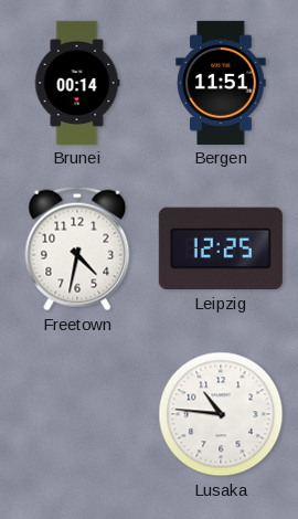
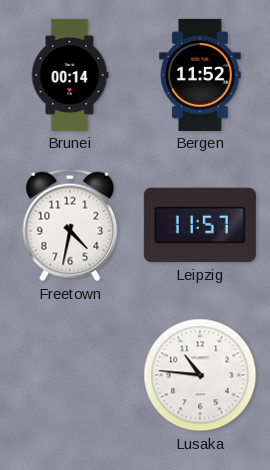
Bergen: 11:51 -> 11:52
Leipzig: 12:25 -> 11:57
